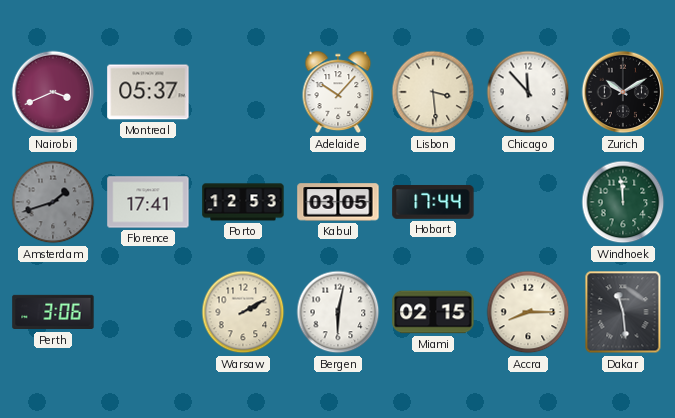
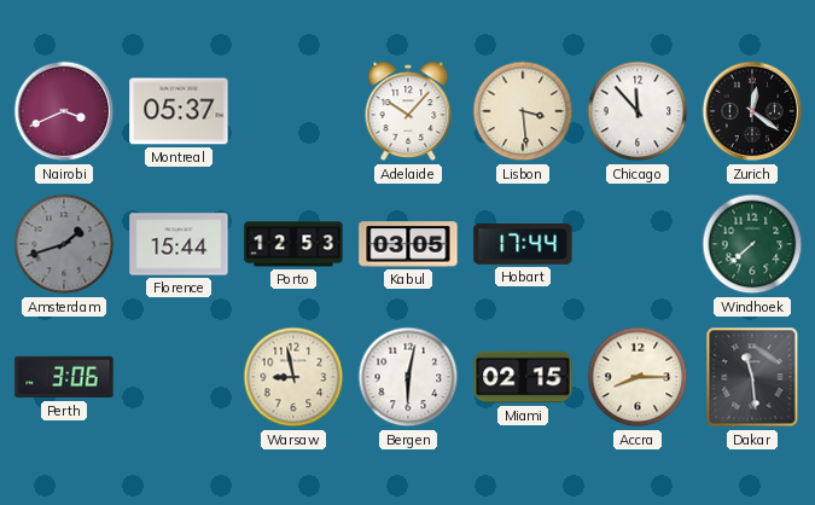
Zurich: 10:10 -> 12:21
Florence: 17:41 -> 15:44
Windhoek: 11:59 -> 7:38
Warsaw: 2:10 -> 8:58
